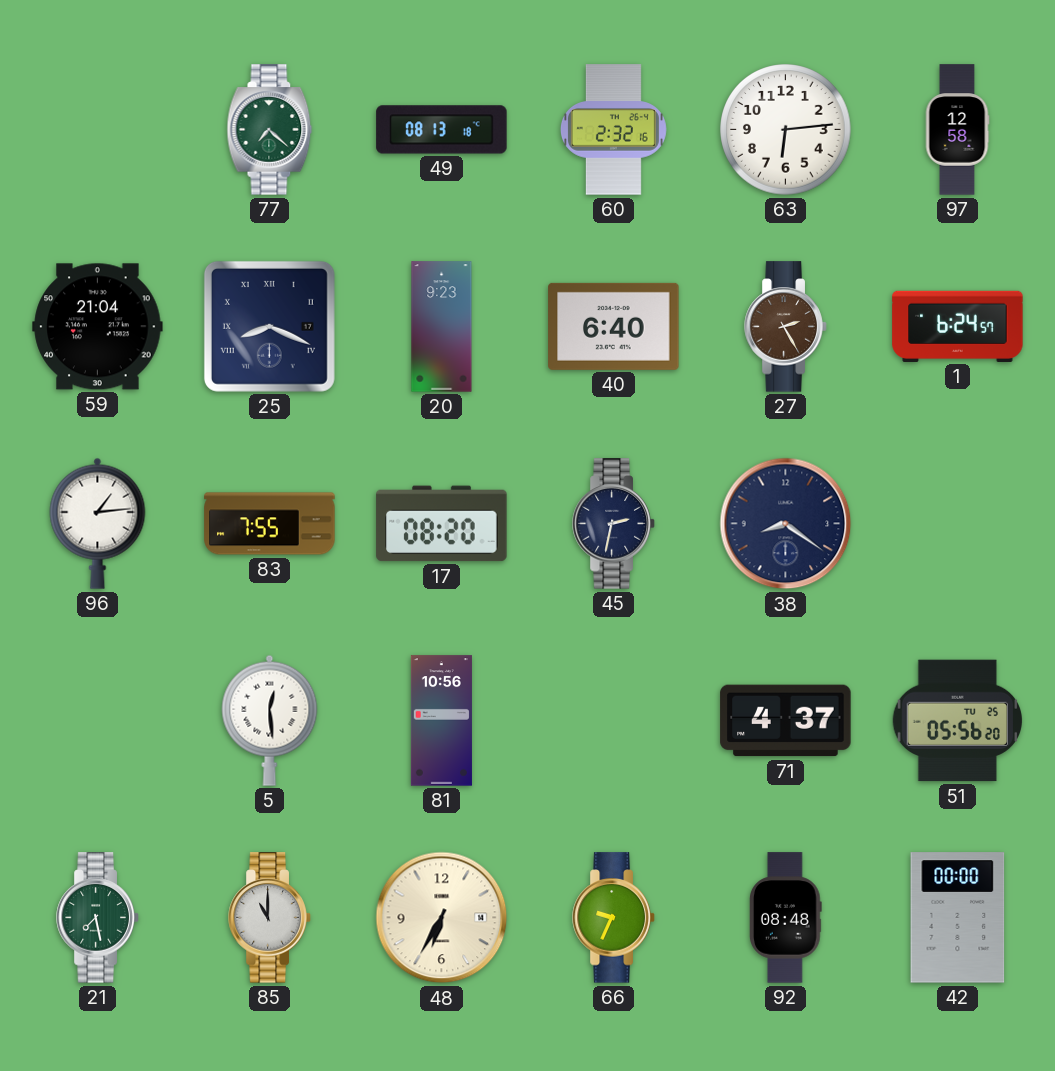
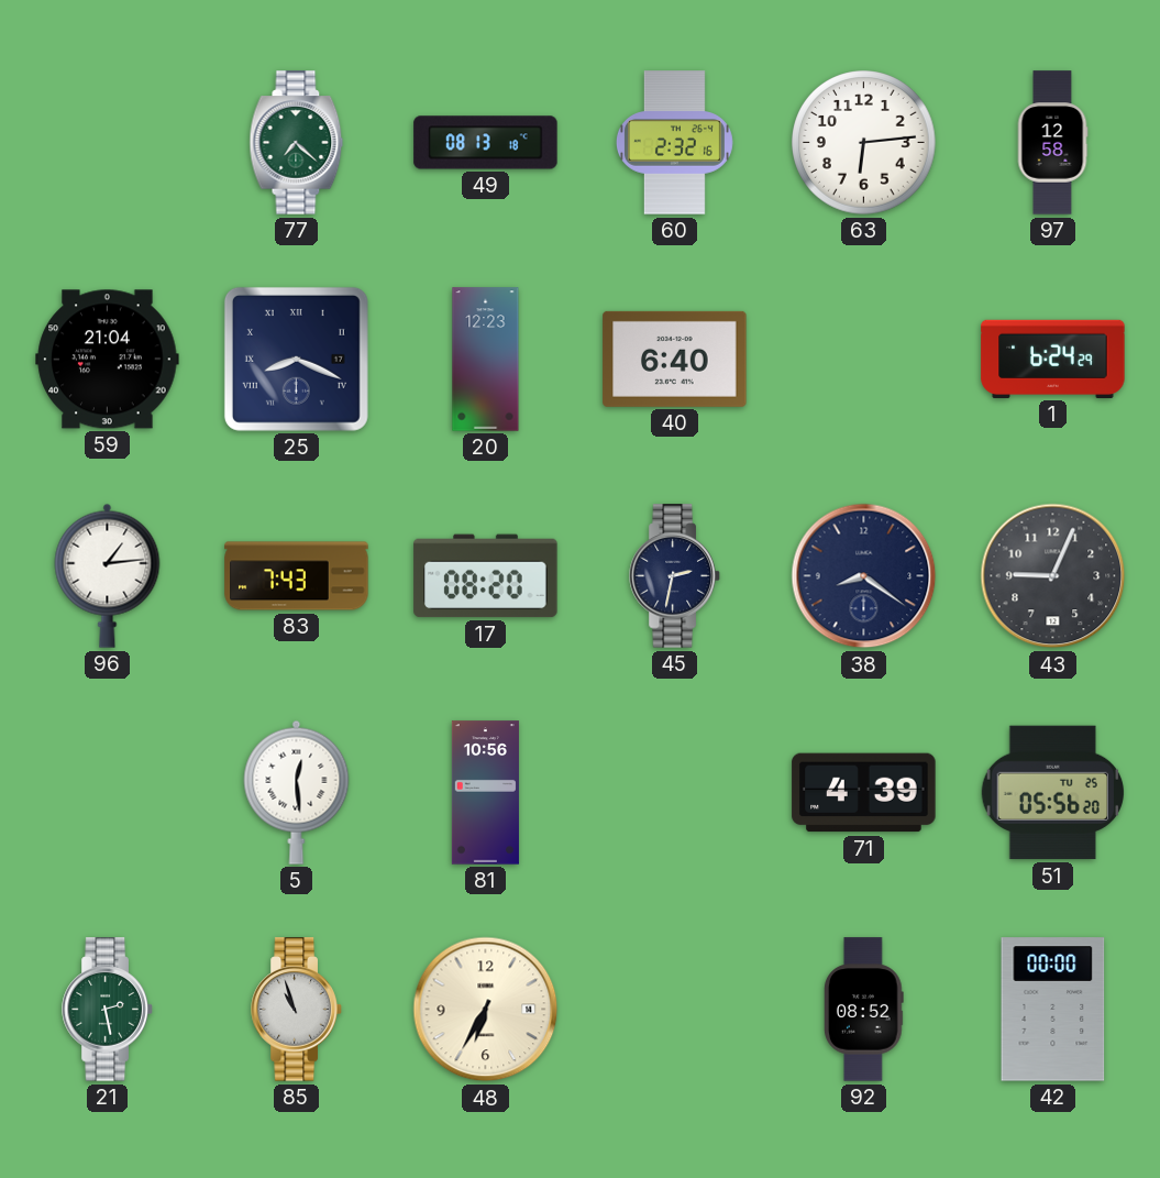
20: 9:23 -> 12:23
27: 2:25 -> none
1: 6:24:57 -> 6:24:29
83: 7:55 -> 7:43
43: none -> 9:04
71: 4:37 -> 4:39
21: 7:28 -> 2:28
85: 11:00 -> 10:57
66: 9:34 -> none
92: 08:48 -> 08:52
